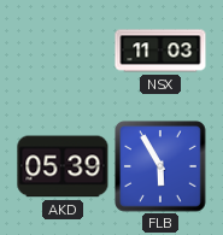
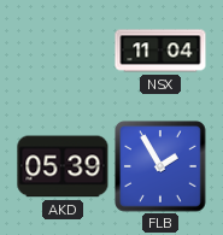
NSX: 11:03 -> 11:04
FLB: 5:55 -> 1:55
